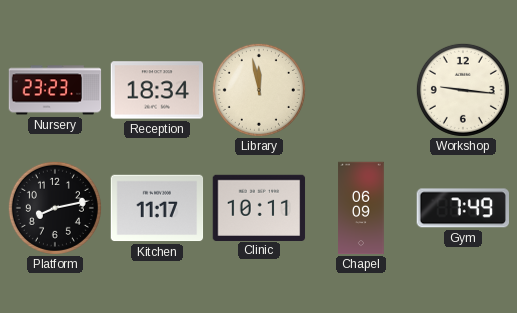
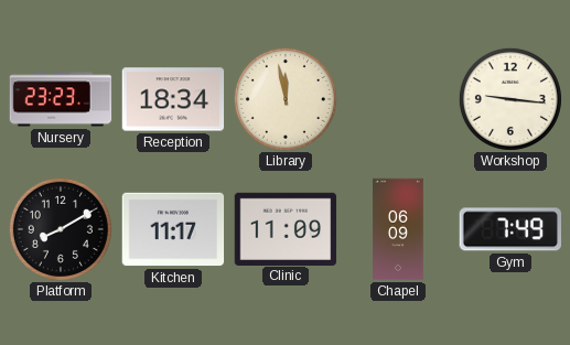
Platform: 8:13 -> 8:10
Clinic: 10:11 -> 11:09
